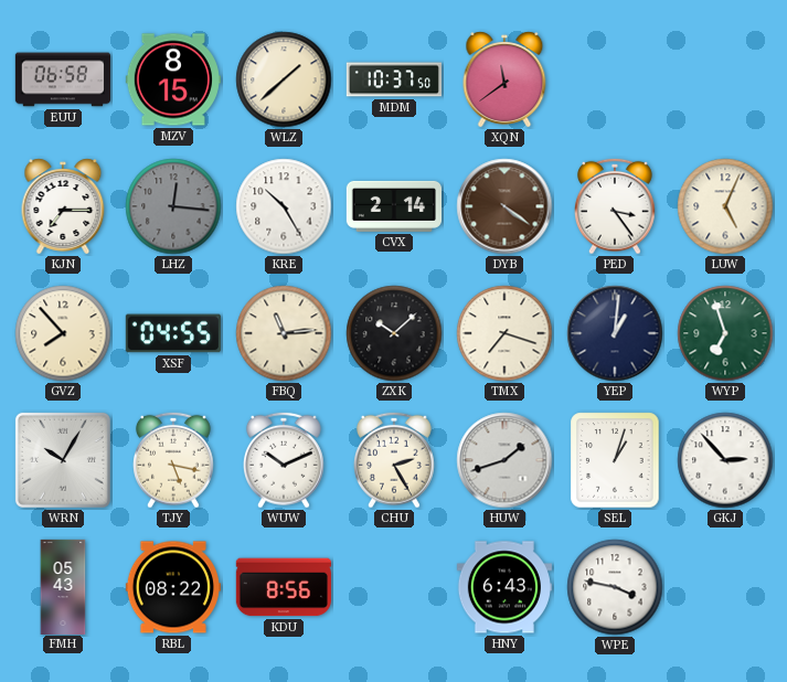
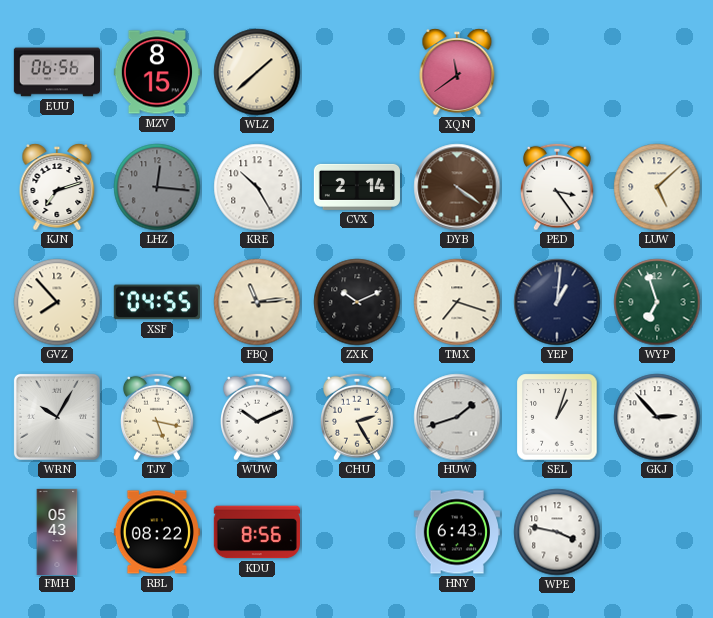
EUU: 06:58 -> 06:56
MDM: 10:37 -> none
KJN: 7:15 -> 7:12
LUW: 5:04 -> 5:08
ZXK: 10:08 -> 10:11
